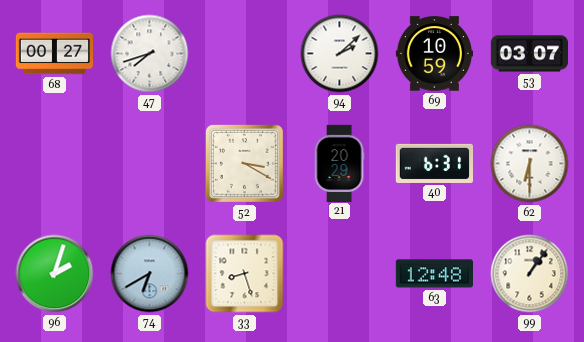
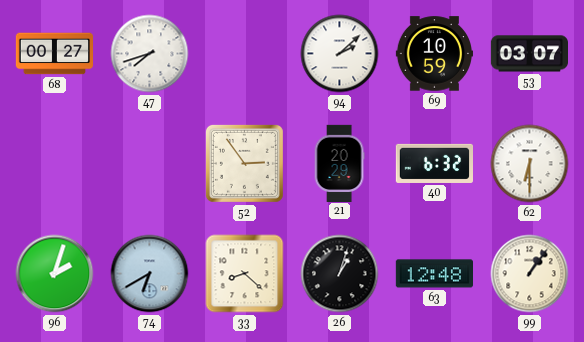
52: 3:20 -> 2:54
40: 6:31 -> 6:32
33: 8:27 -> 8:22
26: none -> 1:03
